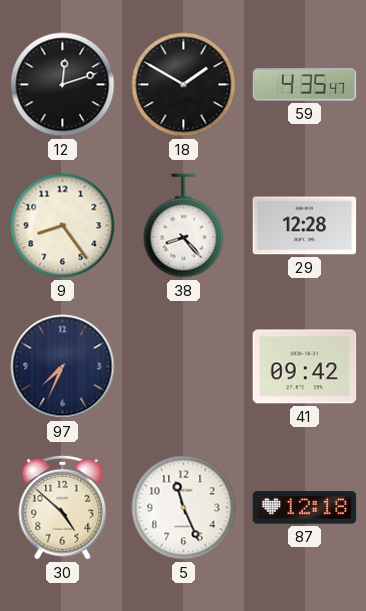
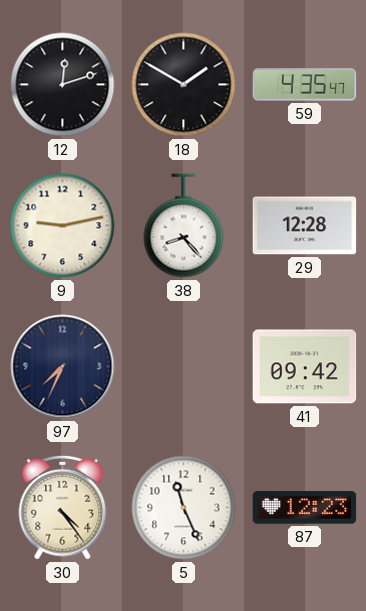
9: 8:24 -> 9:13
30: 4:52 -> 4:24
87: 12:18 -> 12:23
